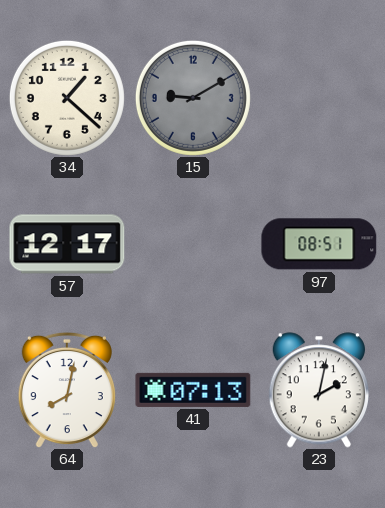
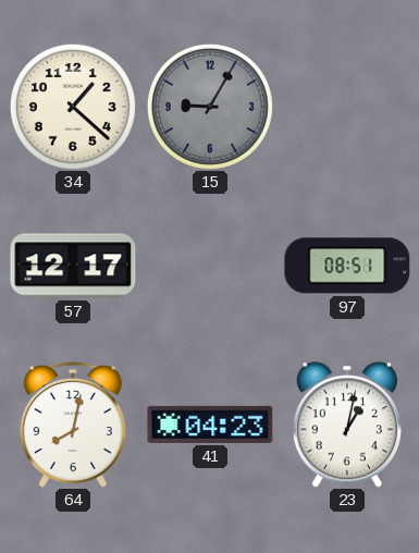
15: 9:10 -> 9:05
41: 07:13 -> 04:23
23: 2:02 -> 1:02
